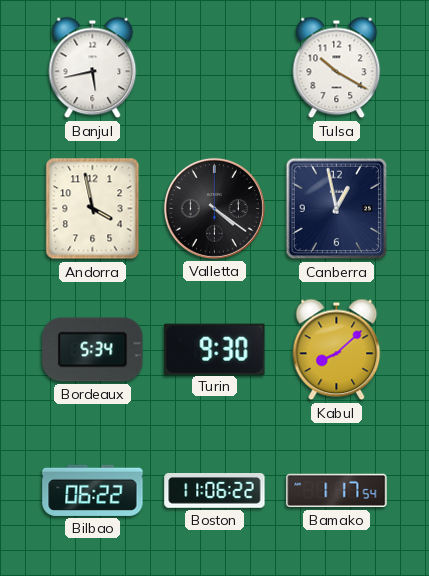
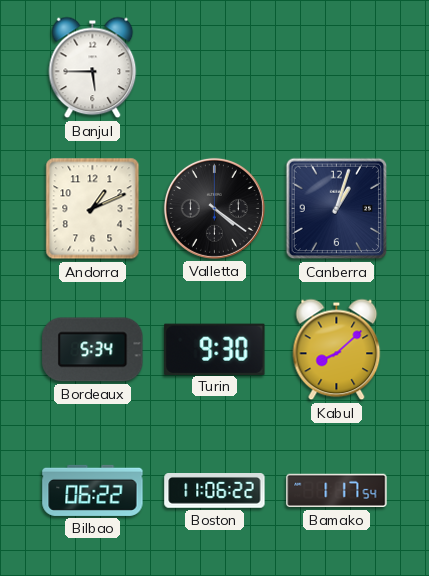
Banjul: 5:43 -> 5:45
Tulsa: 10:20 -> none
Andorra: 3:58 -> 1:11
Canberra: 12:58 -> 1:03
